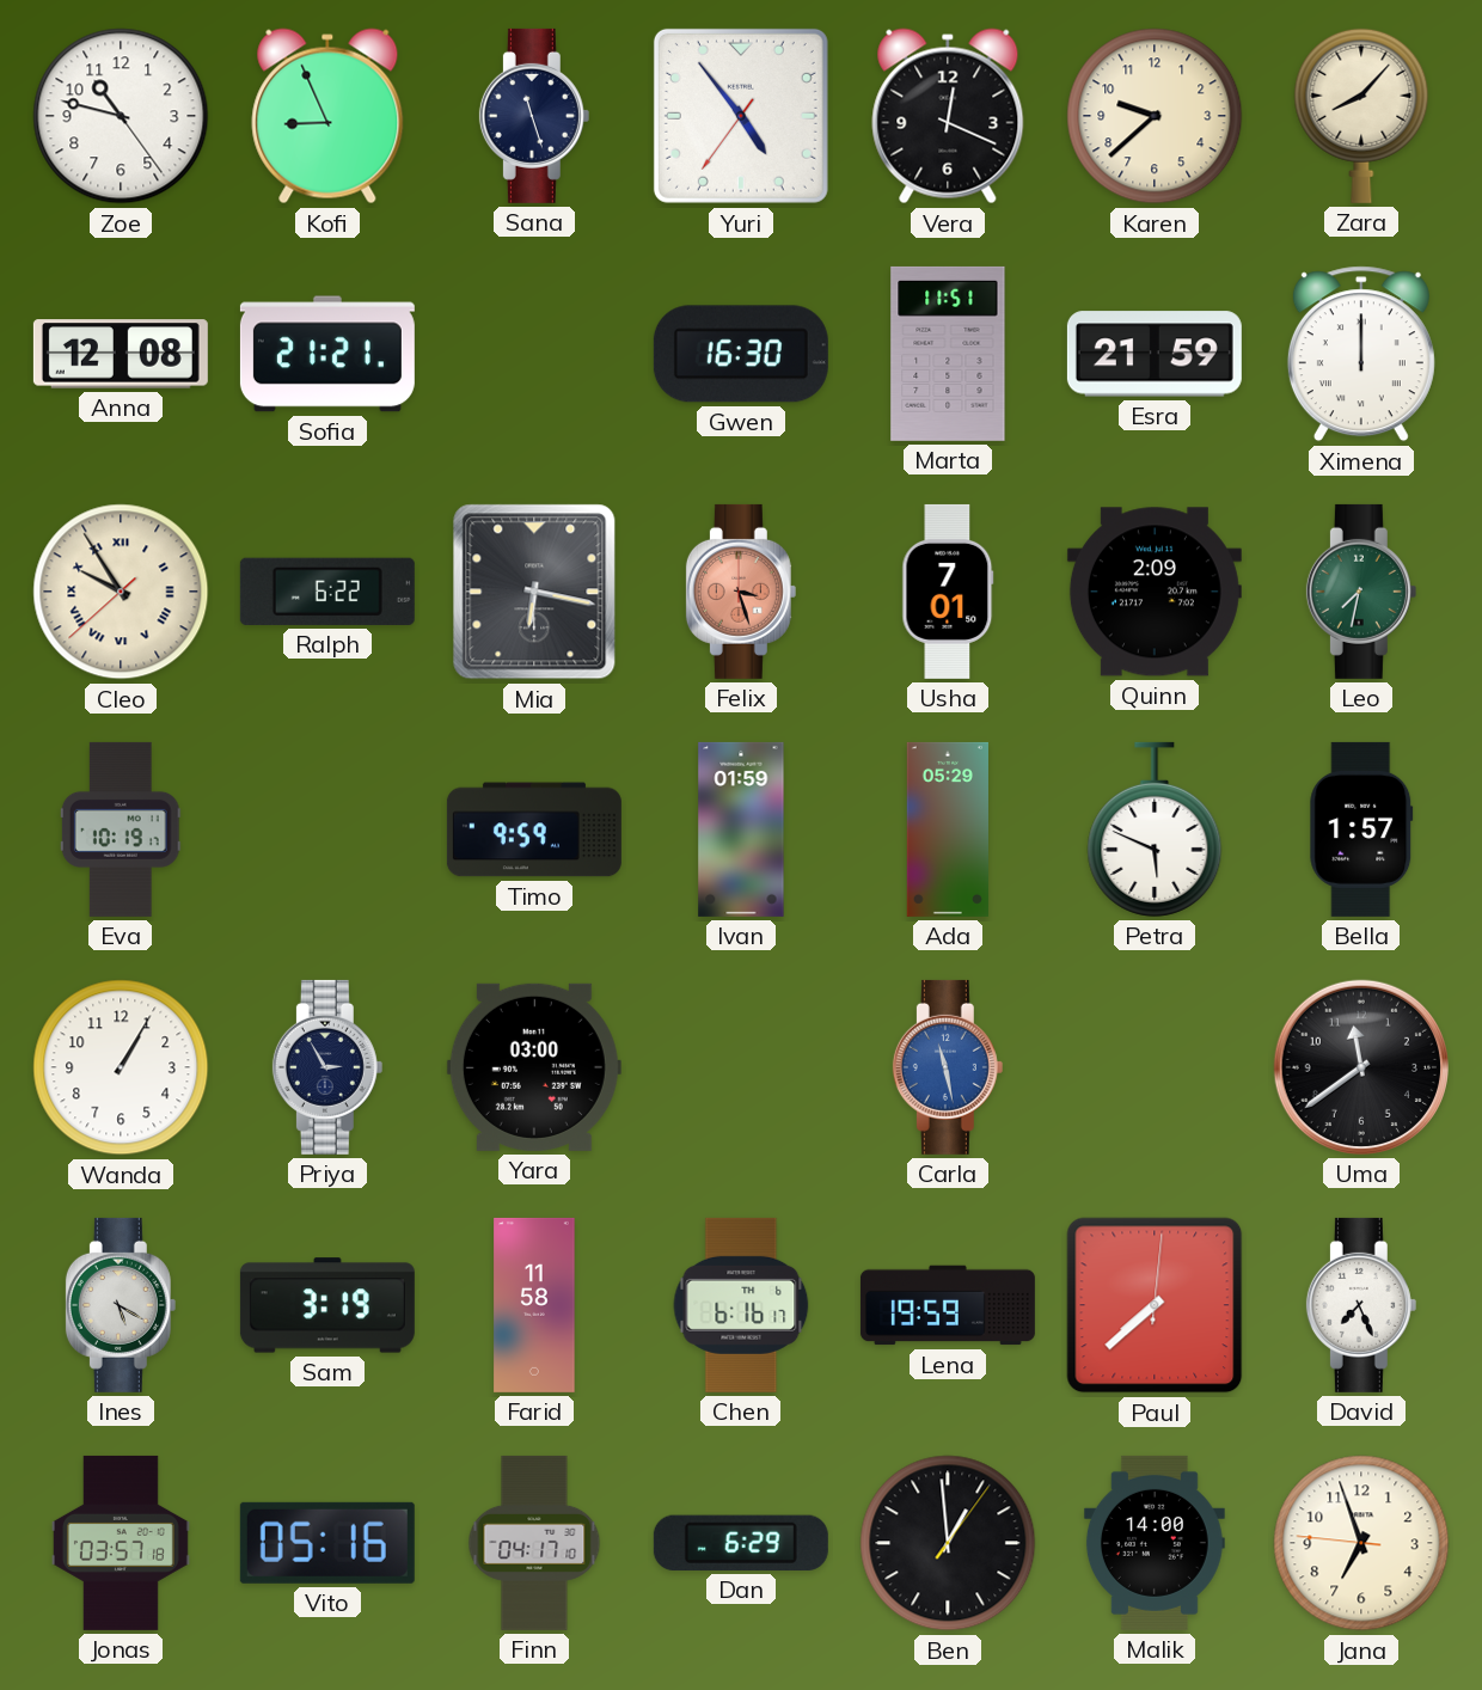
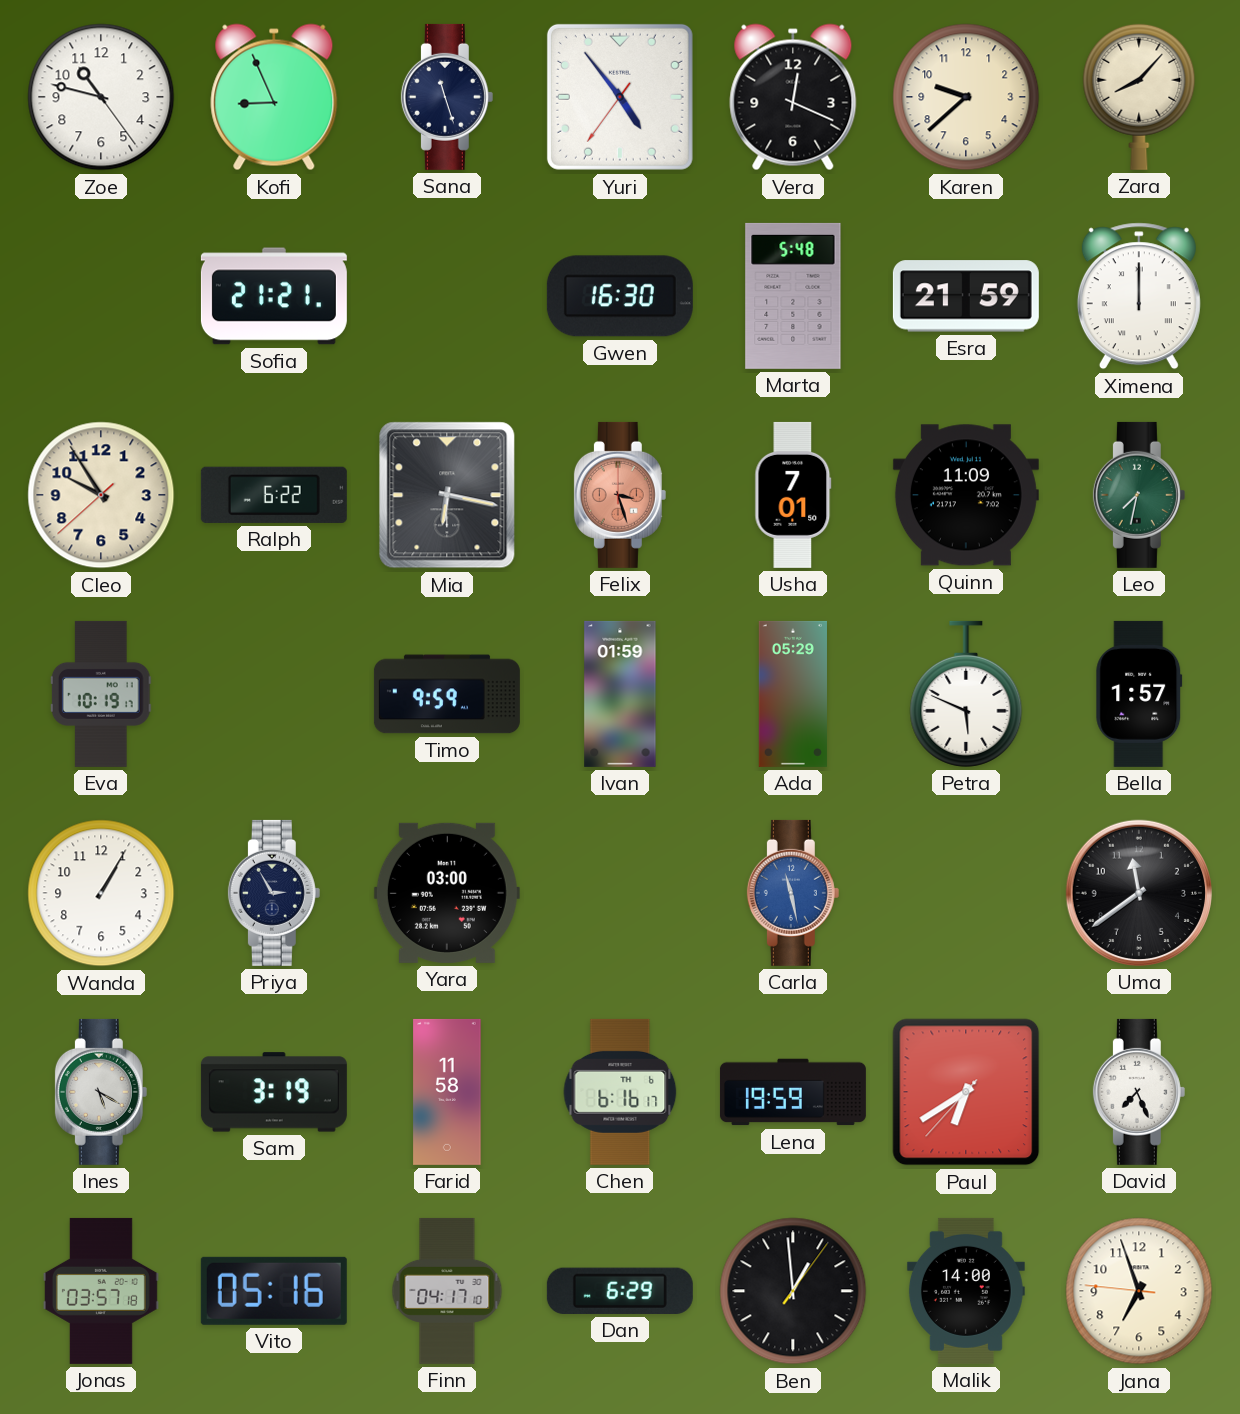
Anna: 12:08 -> none
Marta: 11:51 -> 5:48
Cleo numerals: Roman -> Arabic
Quinn: 2:09 -> 11:09
Paul: 7:38 -> 6:39
